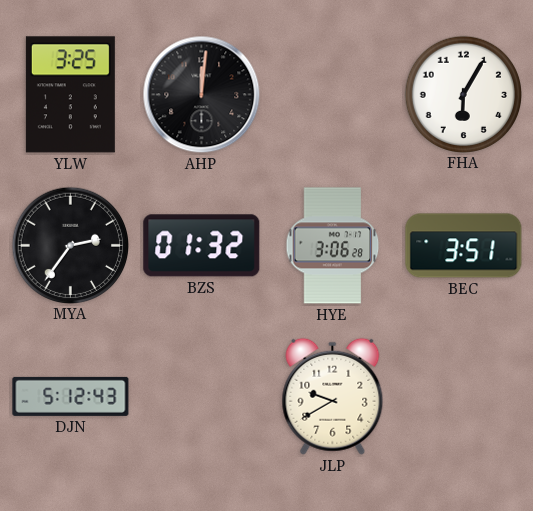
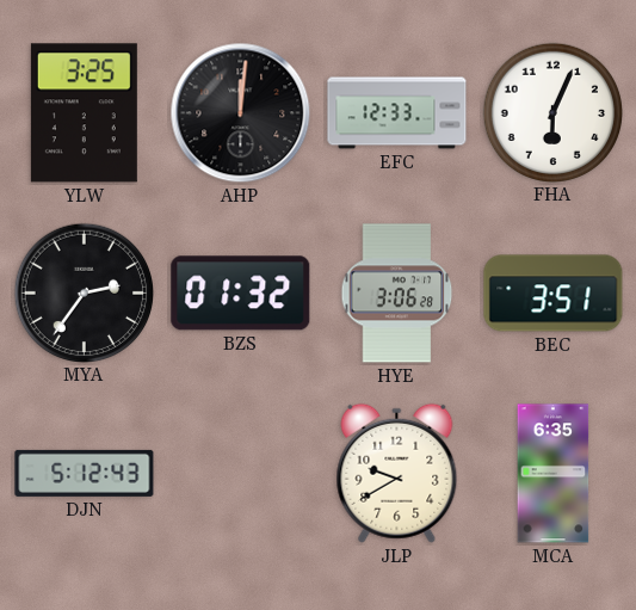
EFC: none -> 12:33
FHA: 6:05 -> 6:04
MCA: none -> 6:35
